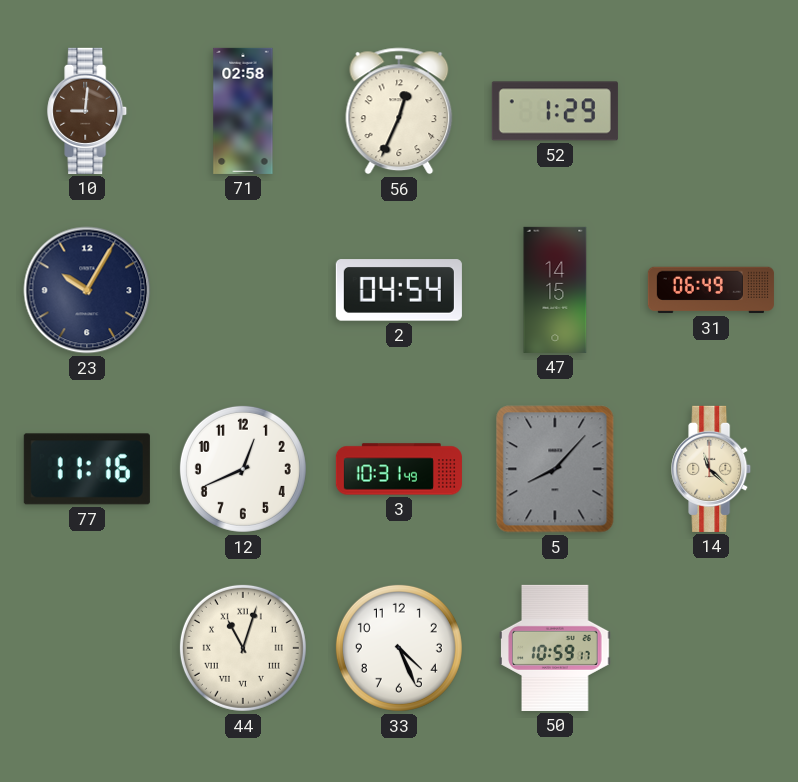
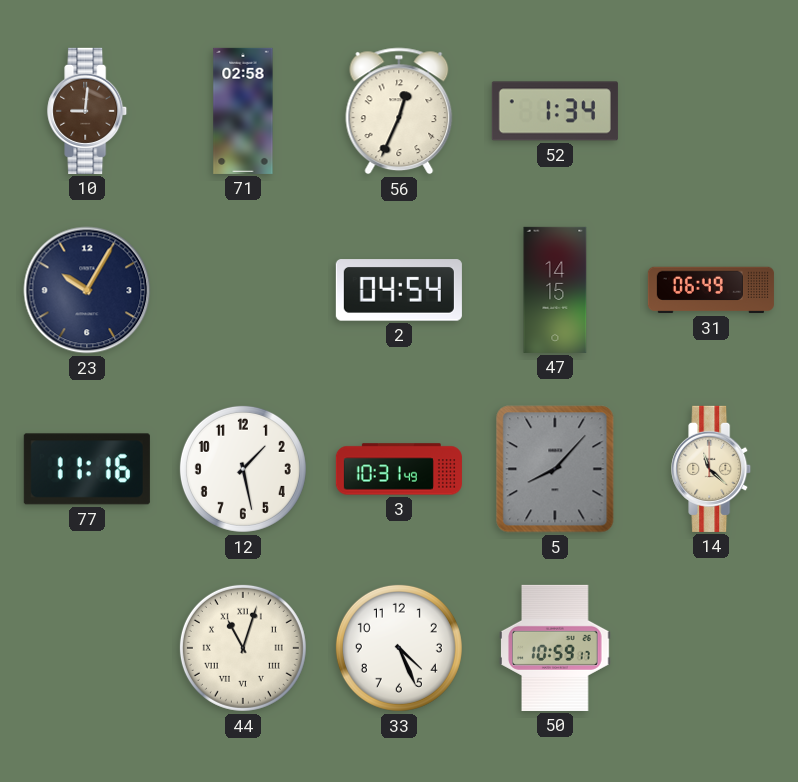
52: 1:29 -> 1:34
12: 12:41 -> 1:28
